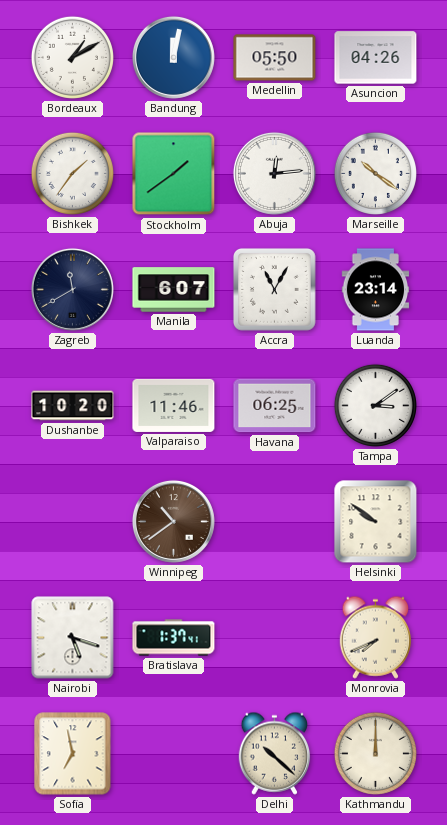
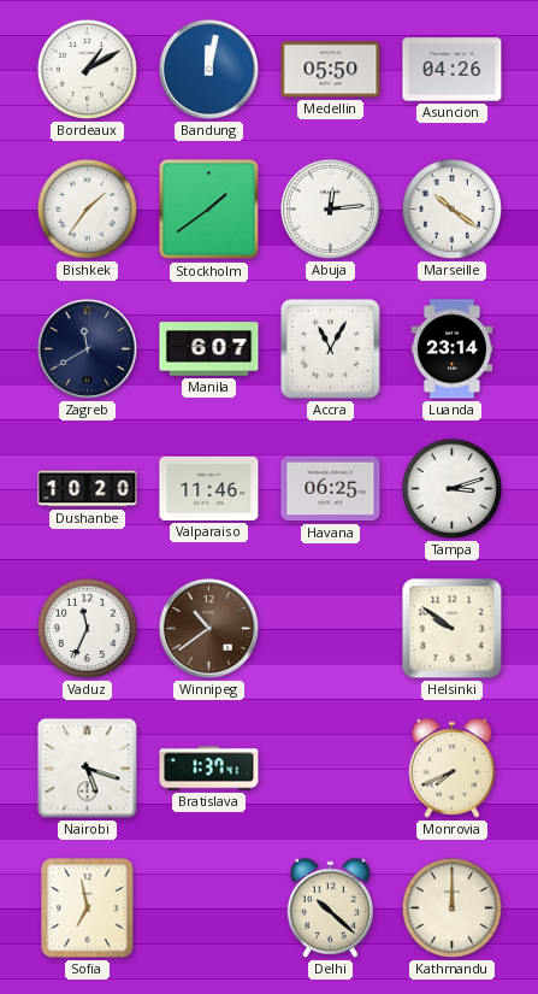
Tampa: 3:09 -> 3:12
Vaduz: none -> 11:34
